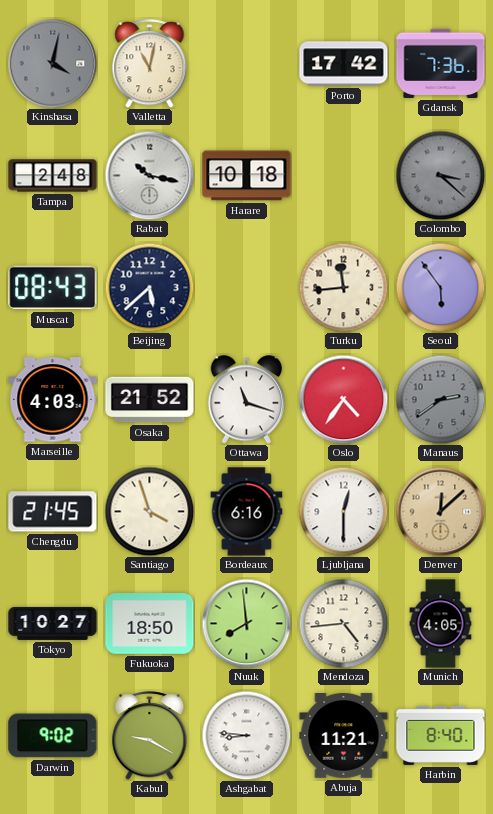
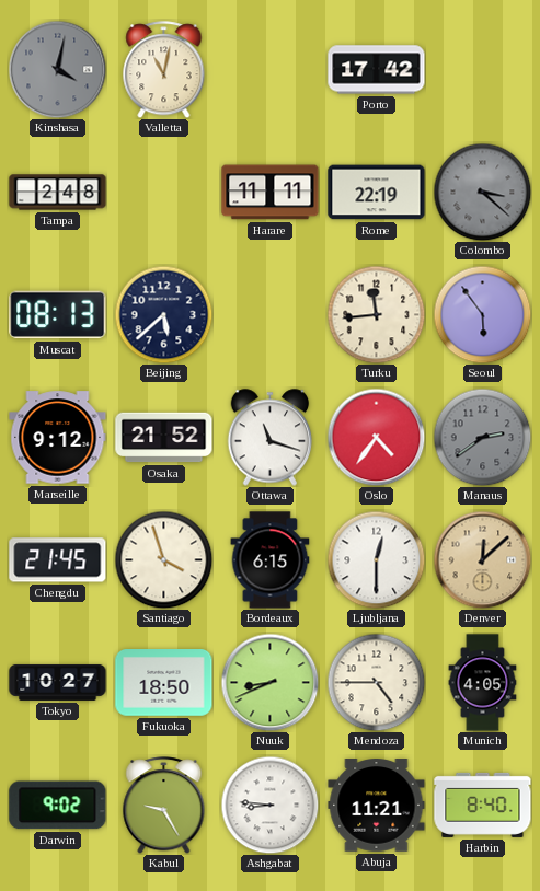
Gdansk: 7:36 -> none
Rabat: 10:17 -> none
Harare: 10:18 -> 11:11
Rome: none -> 22:19
Muscat: 08:43 -> 08:13
Marseille: 4:03 -> 9:12
Bordeaux: 6:16 -> 6:15
Nuuk: 7:59 -> 8:41
Mendoza: 4:44 -> 4:45
Kabul: 9:20 -> 9:25
